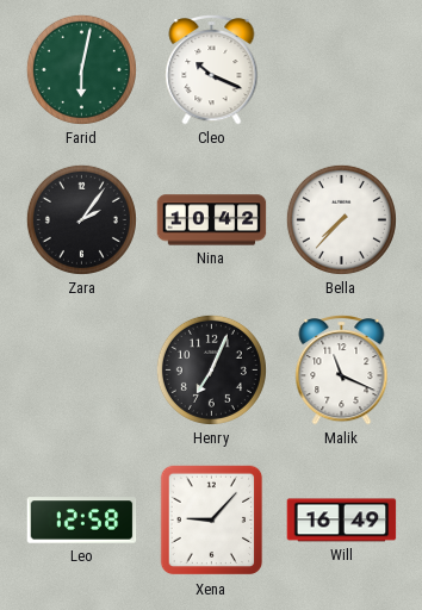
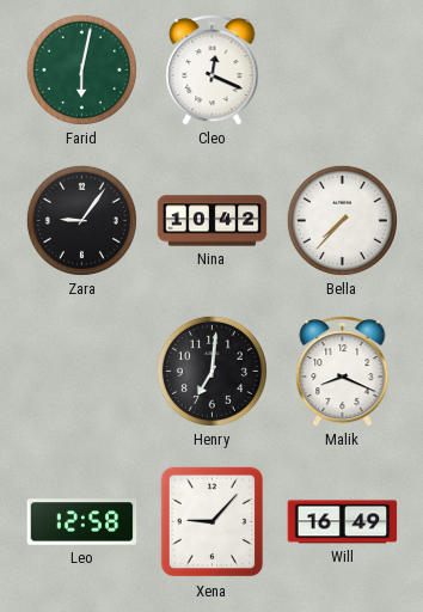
Cleo: 10:19 -> 12:19
Zara: 2:06 -> 9:06
Henry: 7:04 -> 7:01
Malik: 11:19 -> 8:19
